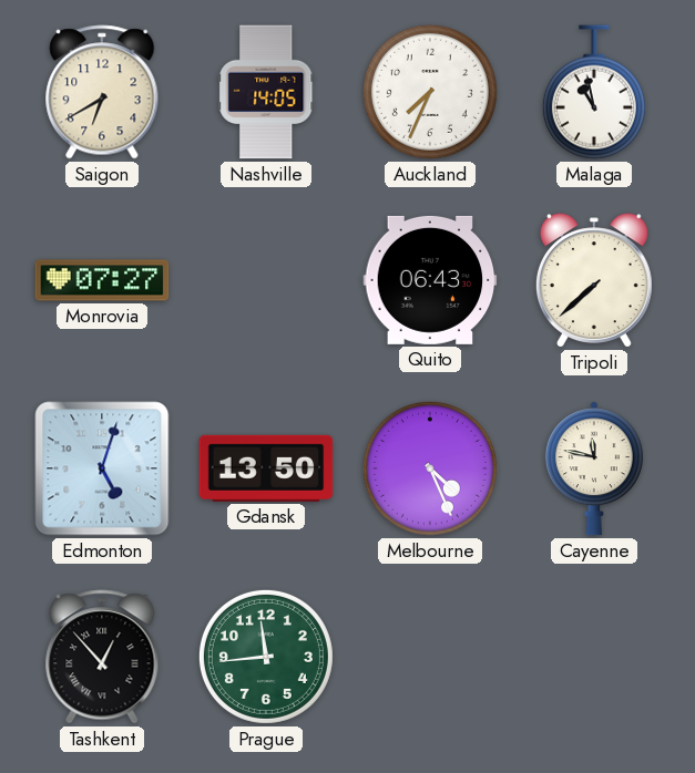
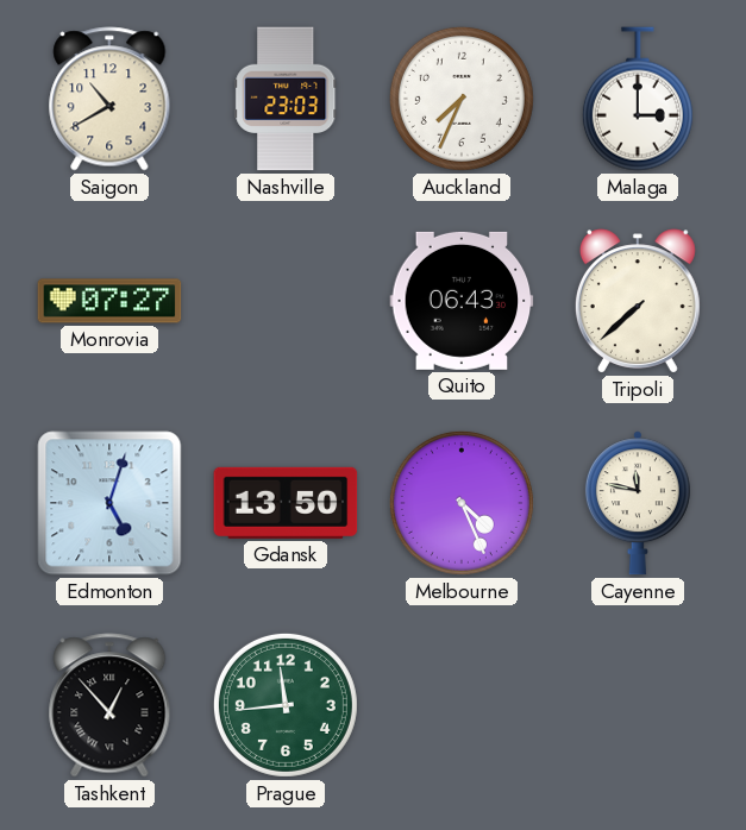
Saigon: 6:40 -> 10:40
Nashville: 14:05 -> 23:03
Malaga: 10:58 -> 3:00
